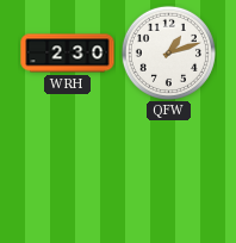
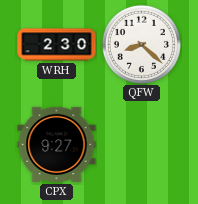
QFW: 1:12 -> 8:22
CPX: none -> 9:27
